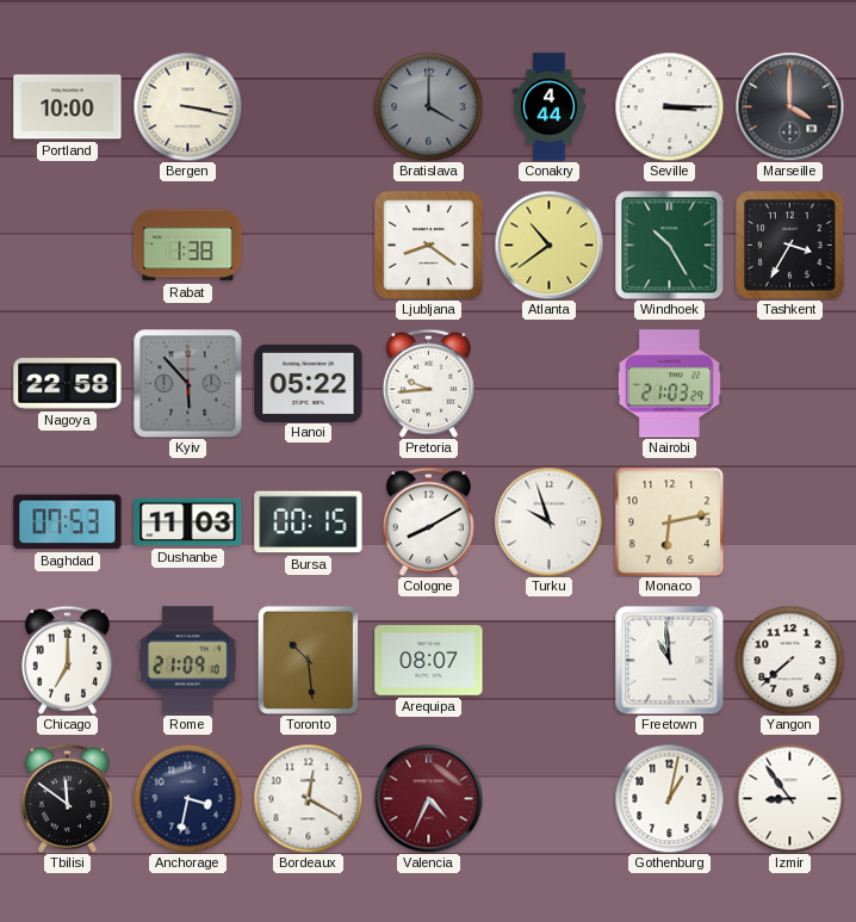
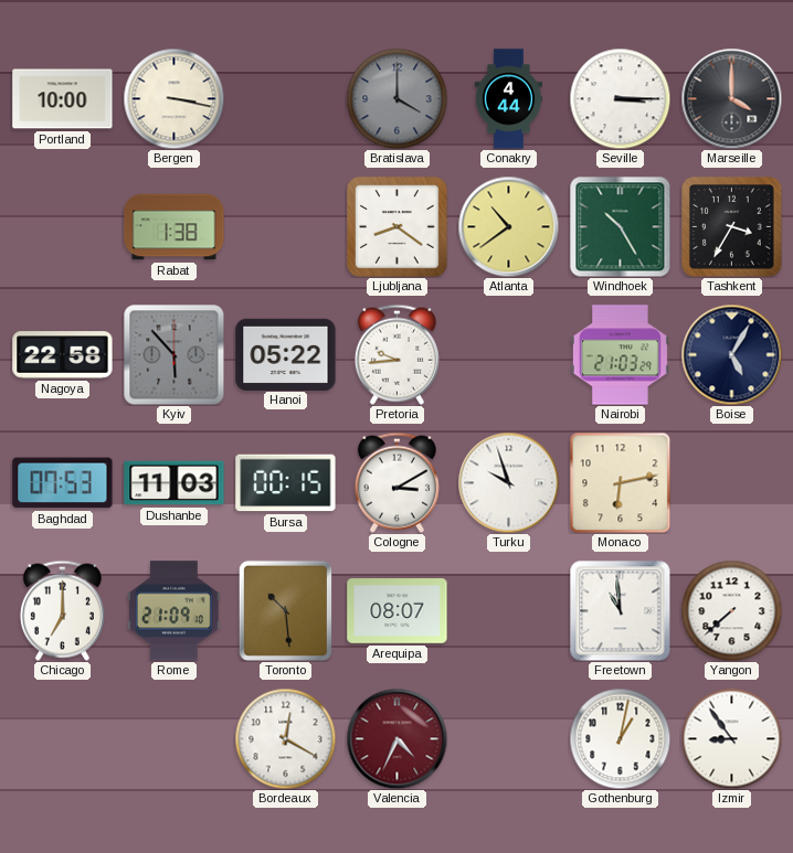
Boise: none -> 5:05
Cologne: 8:10 -> 3:10
Tbilisi: 11:51 -> none
Anchorage: 3:32 -> none
